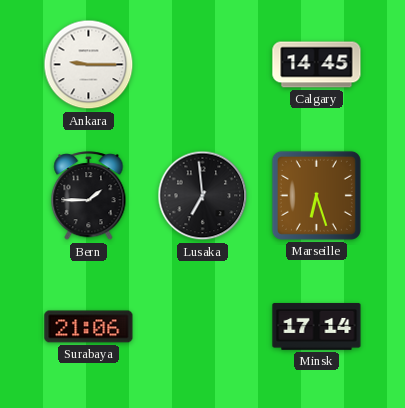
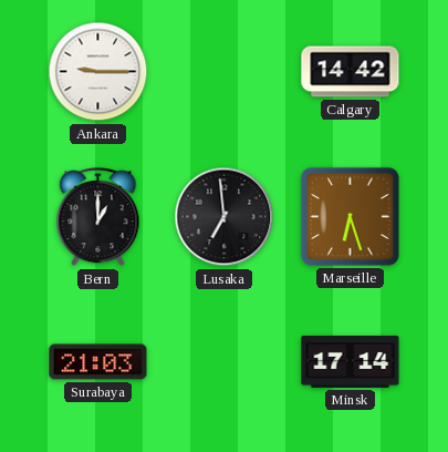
Calgary: 14:45 -> 14:42
Bern: 1:45 -> 1:00
Surabaya: 21:06 -> 21:03
